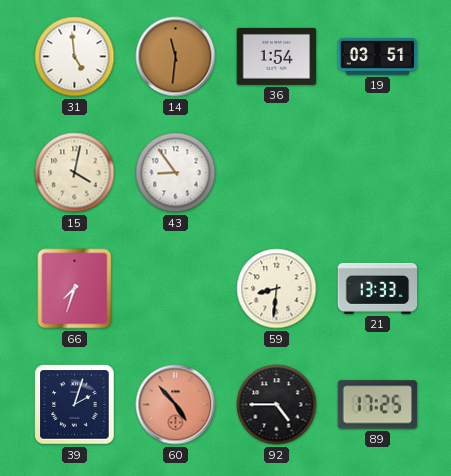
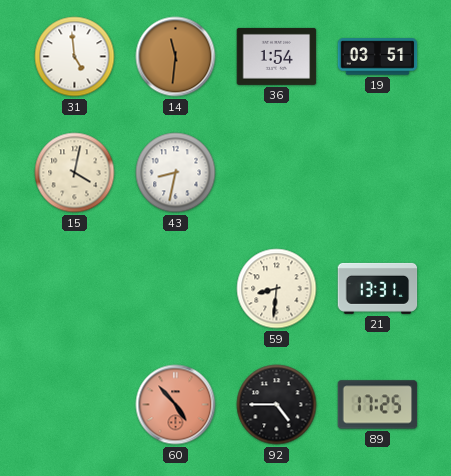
43: 8:54 -> 8:32
66: 7:33 -> none
21: 13:33 -> 13:31
39: 2:03 -> none
